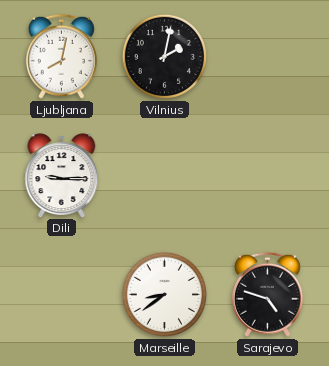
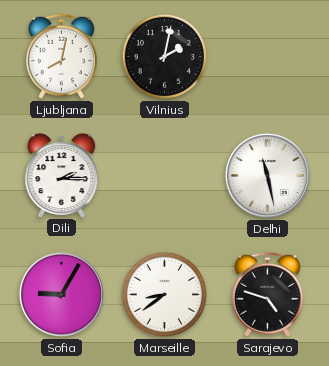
Dili: 9:15 -> 2:15
Delhi: none -> 11:28
Sofia: none -> 9:05
